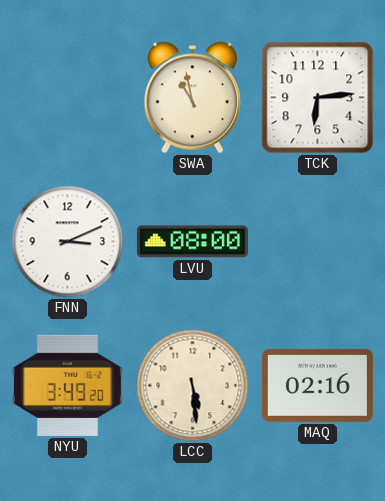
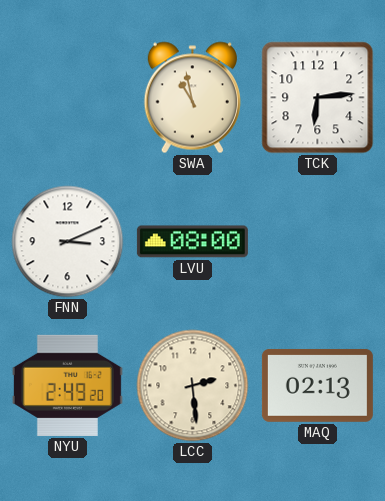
NYU: 3:49 -> 2:49
LCC: 5:29 -> 2:29
MAQ: 02:16 -> 02:13
